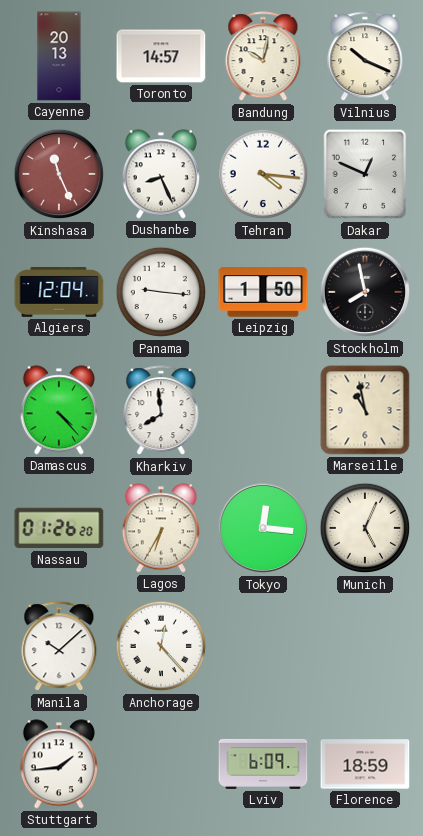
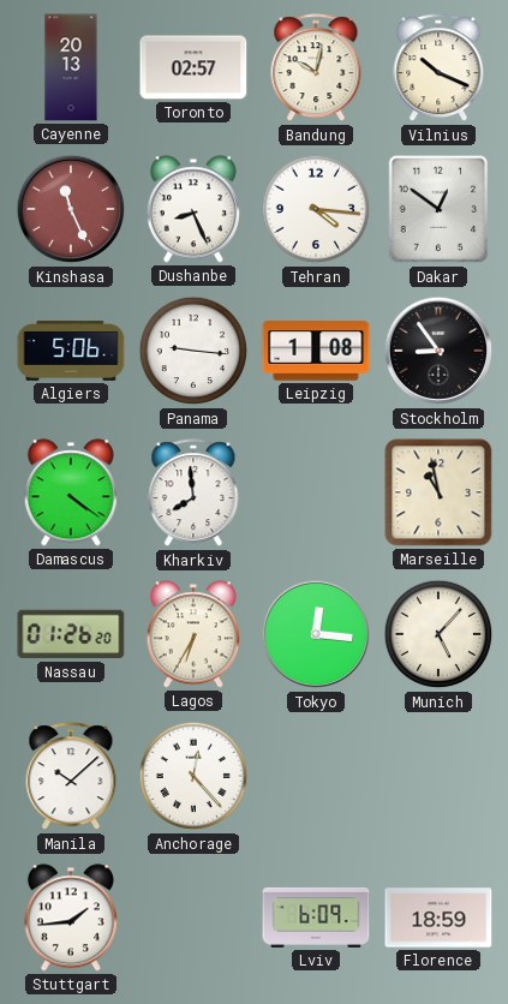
Toronto: 14:57 -> 02:57
Dakar: 12:49 -> 12:51
Algiers: 12:04 -> 5:06
Leipzig: 1:50 -> 1:08
Stockholm: 7:58 -> 8:54
Damascus: 4:23 -> 4:21
Munich: 5:04 -> 5:07
